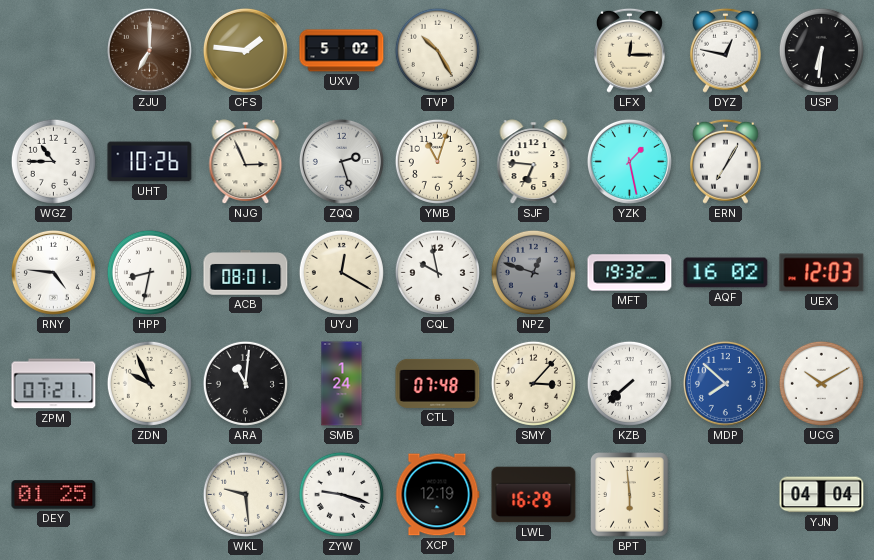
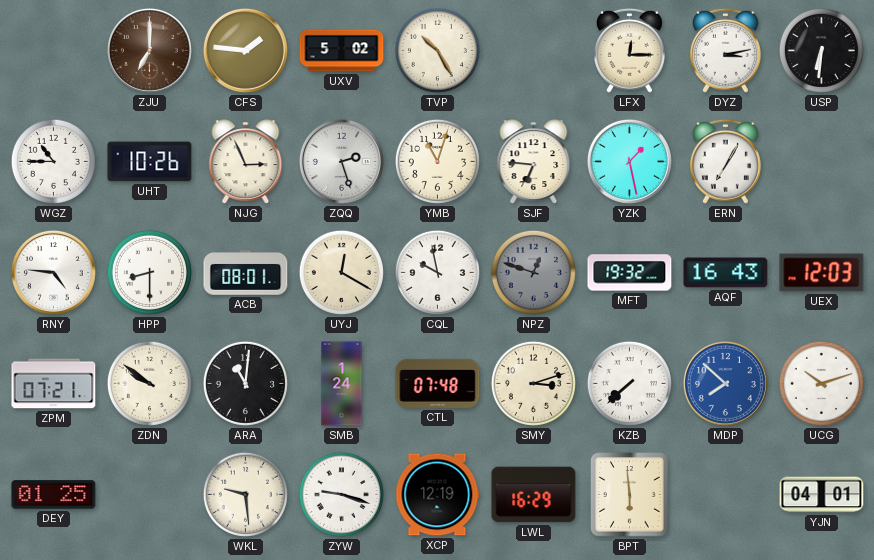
DYZ: 12:47 -> 3:13
HPP: 8:32 -> 8:30
AQF: 16:02 -> 16:43
ZDN: 9:56 -> 9:51
SMY: 3:07 -> 3:12
UCG: 10:10 -> 10:12
YJN: 04:04 -> 04:01
